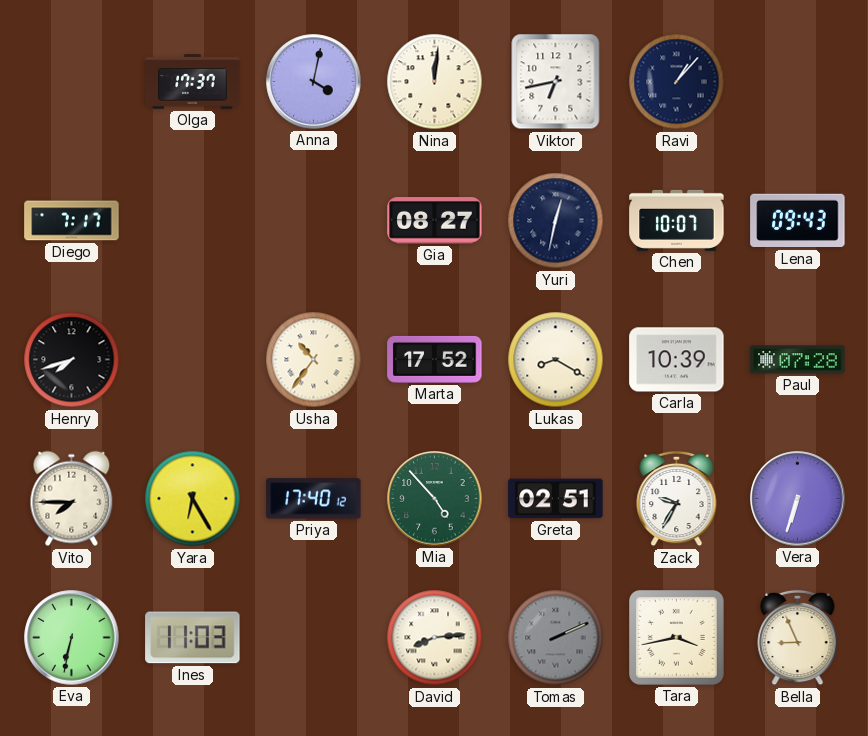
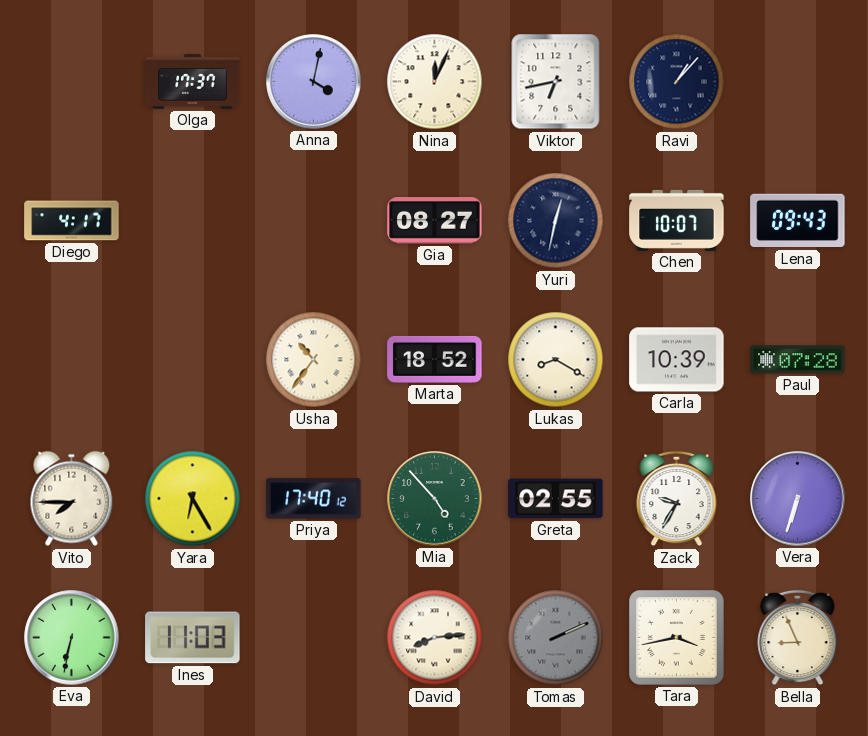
Nina: 12:01 -> 12:04
Diego: 7:17 -> 4:17
Henry: 7:42 -> none
Marta: 17:52 -> 18:52
Greta: 02:51 -> 02:55
